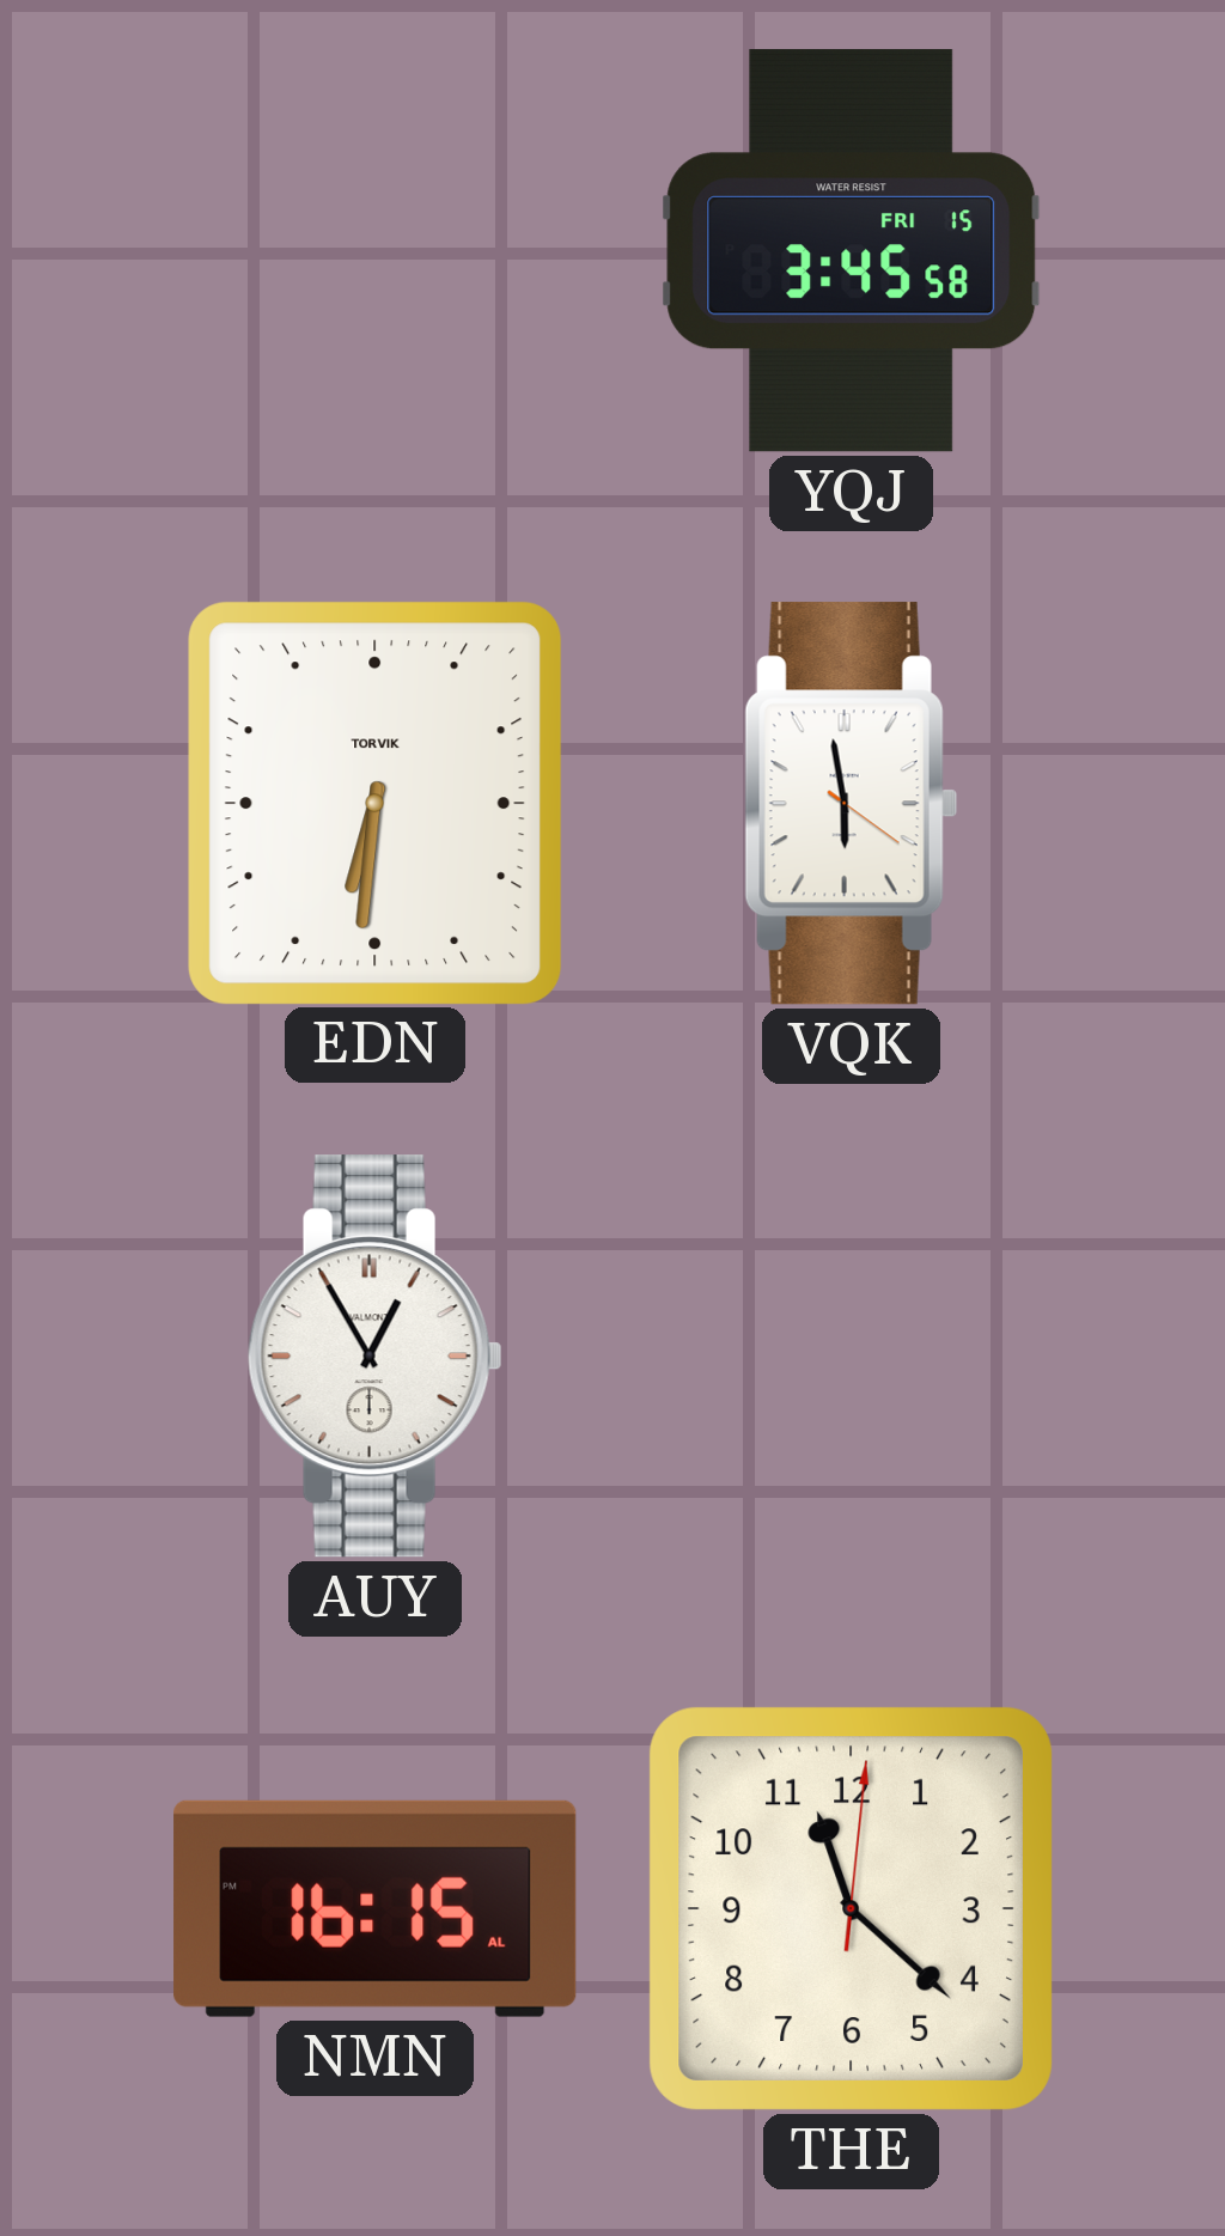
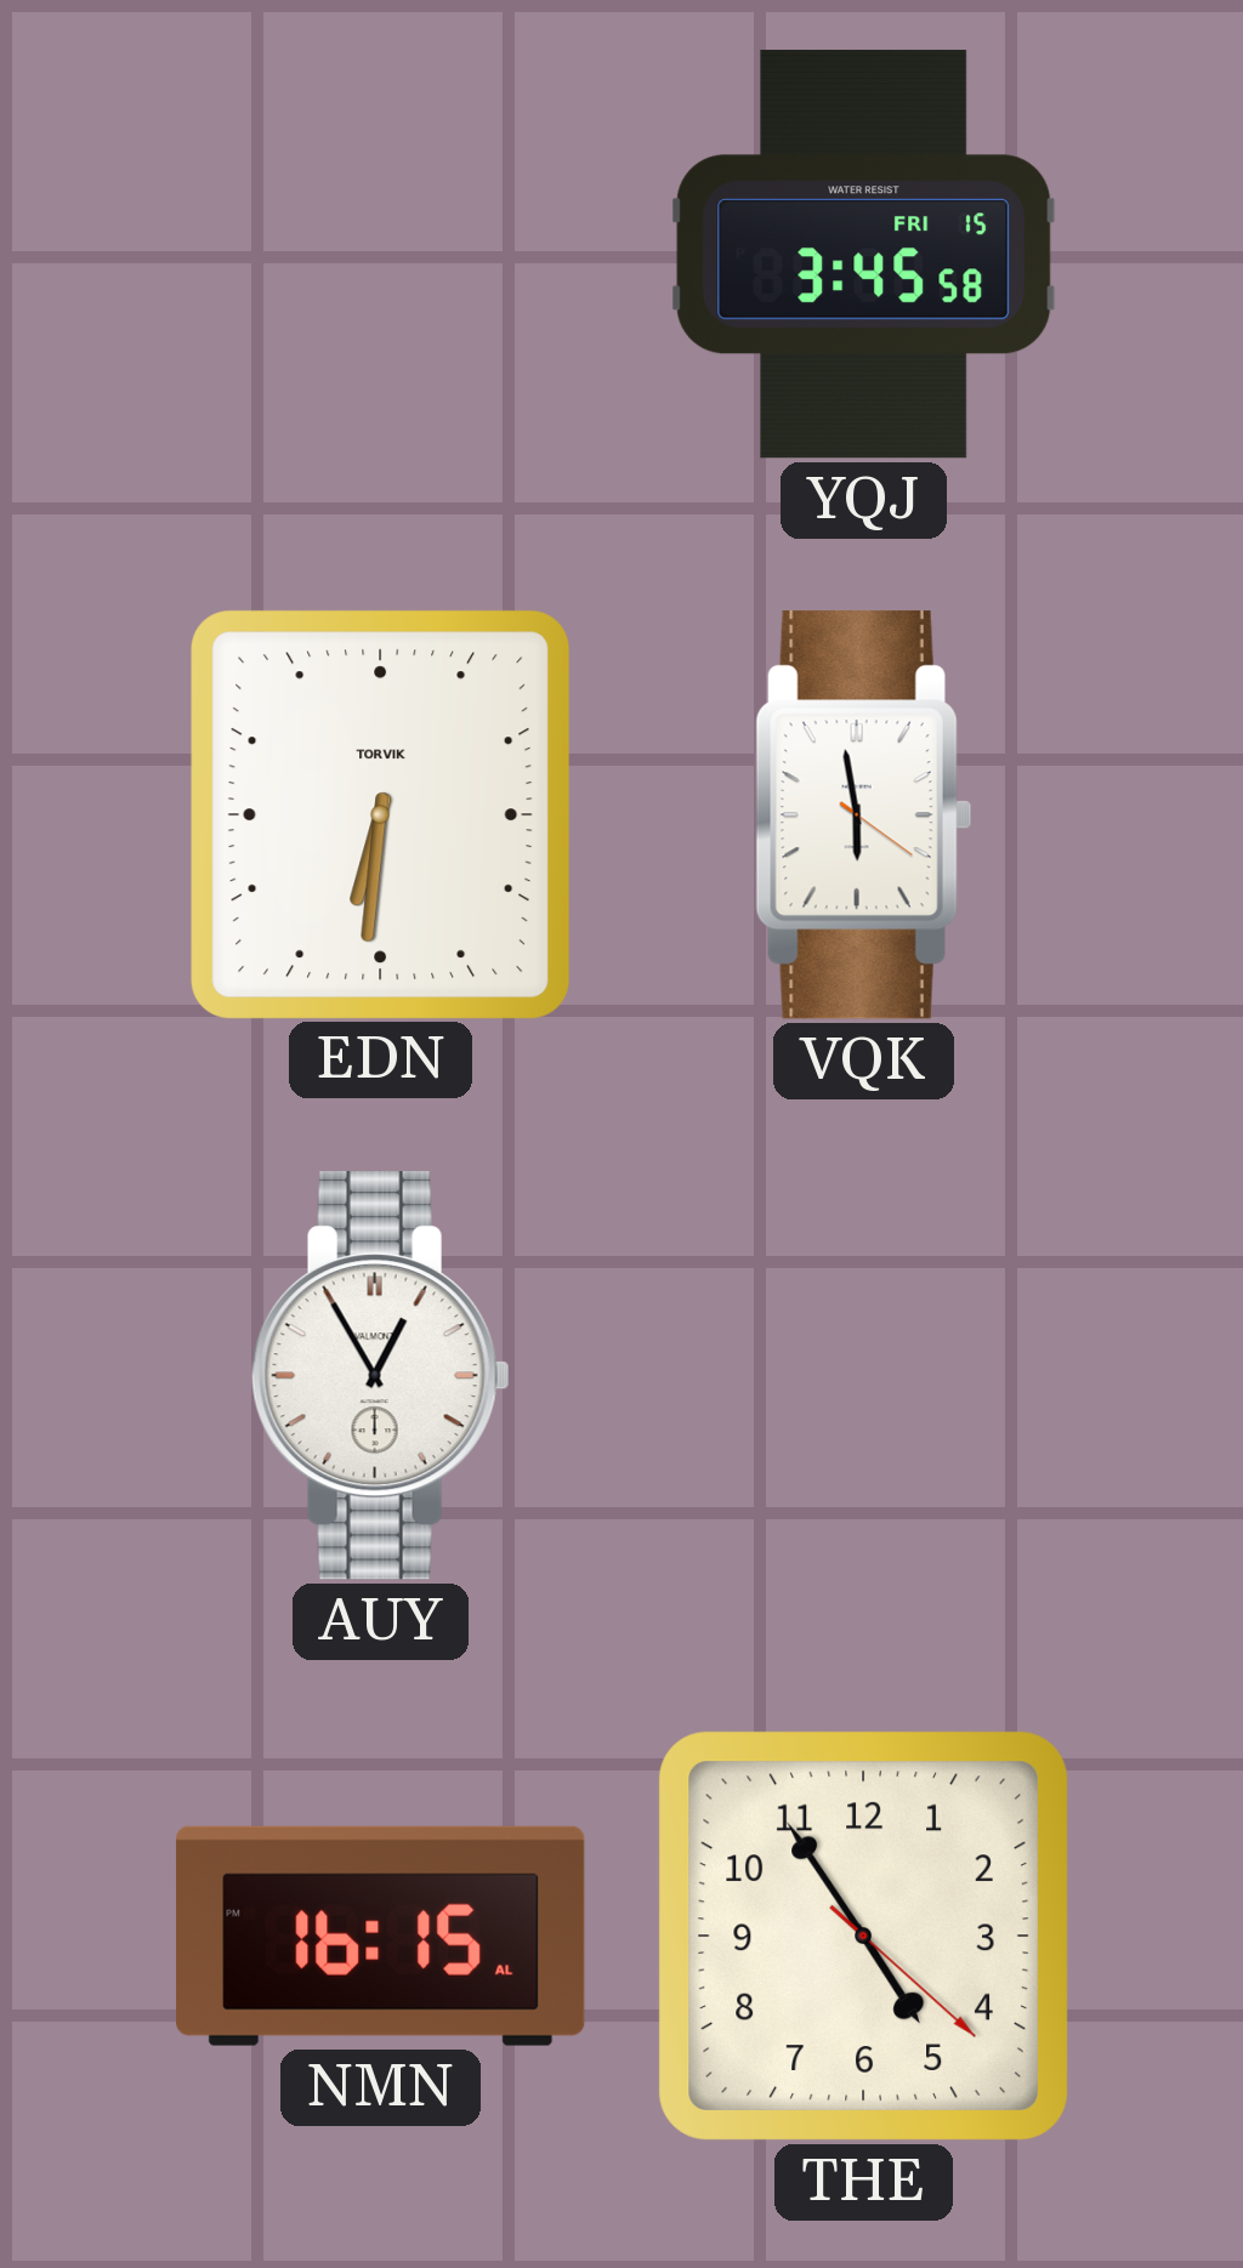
THE: 11:22 -> 4:54
